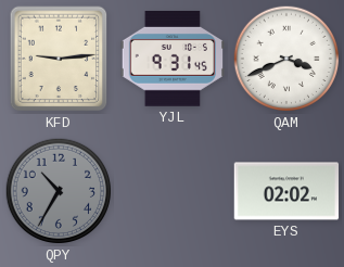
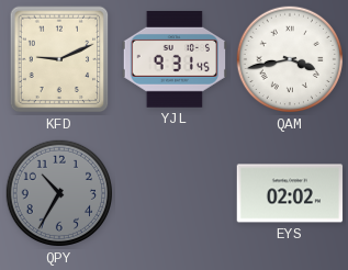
KFD: 9:14 -> 9:11
QAM: 3:41 -> 3:43
